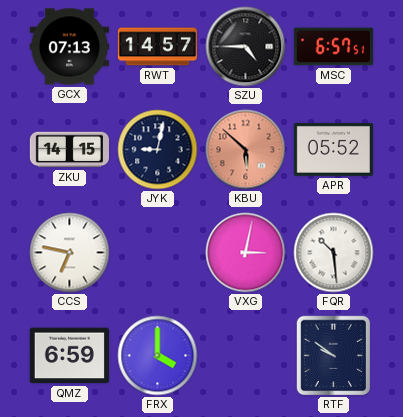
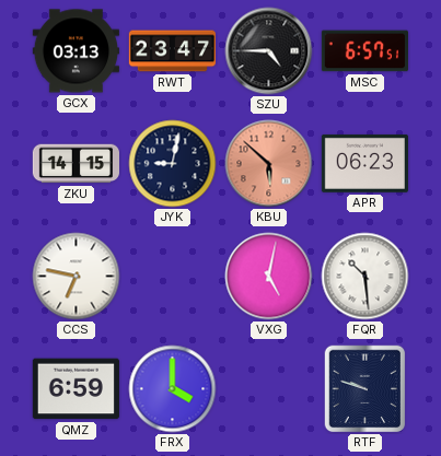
GCX: 07:13 -> 03:13
RWT: 14:57 -> 23:47
APR: 05:52 -> 06:23
VXG: 3:02 -> 5:02
RTF: 9:51 -> 9:48
